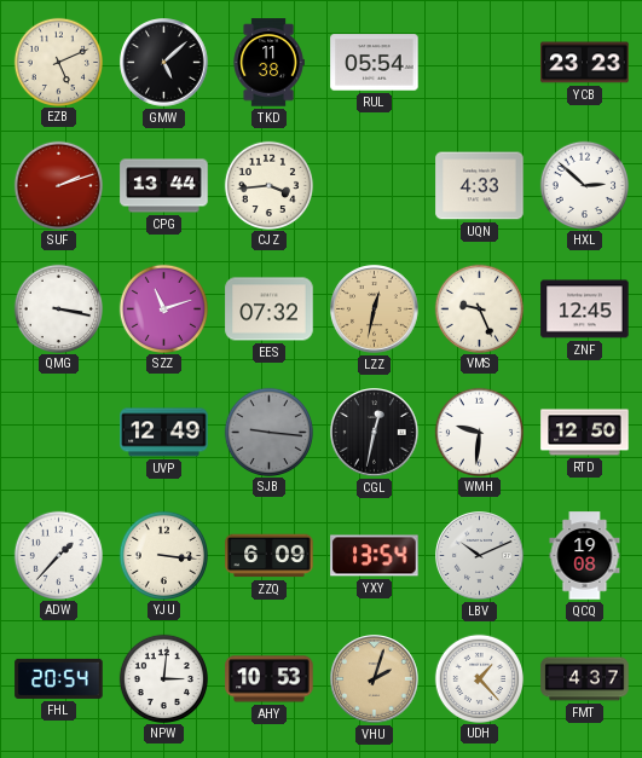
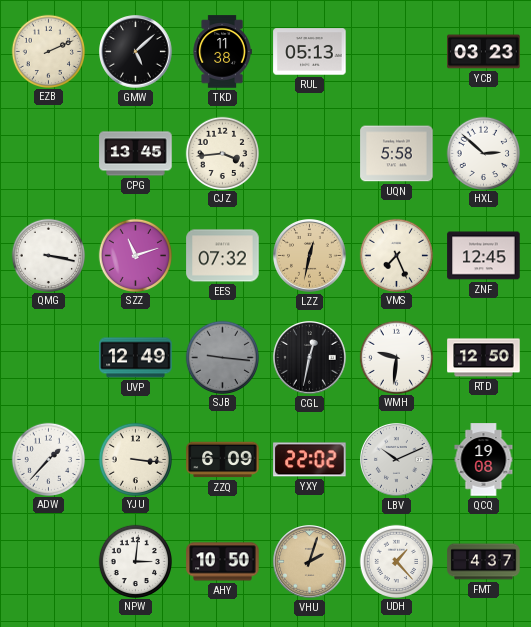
EZB: 5:11 -> 2:11
RUL: 05:54 -> 05:13
YCB: 23:23 -> 03:23
SUF: 2:12 -> none
CPG: 13:44 -> 13:45
UQN: 4:33 -> 5:58
VMS: 9:26 -> 7:26
YXY: 13:54 -> 22:02
FHL: 20:54 -> none
AHY: 10:53 -> 10:50
